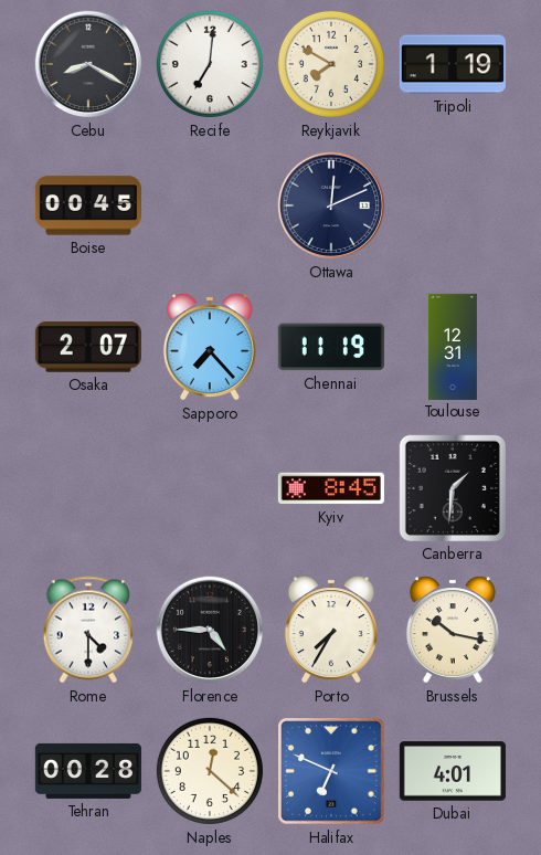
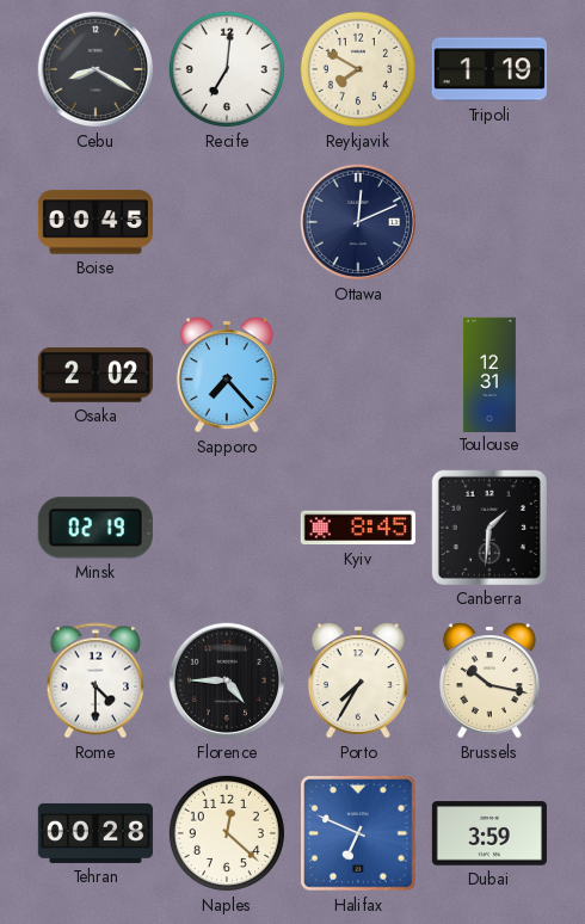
Osaka: 2:07 -> 2:02
Chennai: 11:19 -> none
Minsk: none -> 02:19
Dubai: 4:01 -> 3:59
